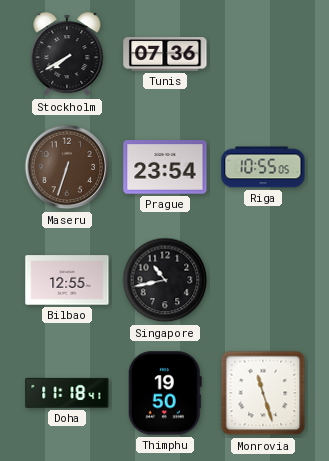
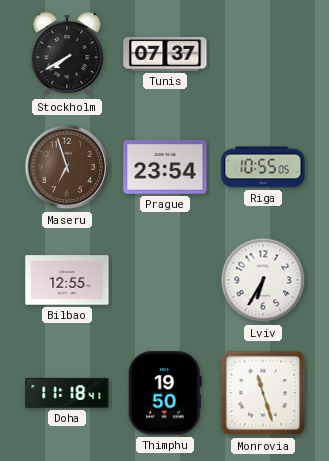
Tunis: 07:36 -> 07:37
Maseru: 6:33 -> 6:57
Singapore: 10:43 -> none
Lviv: none -> 6:35
